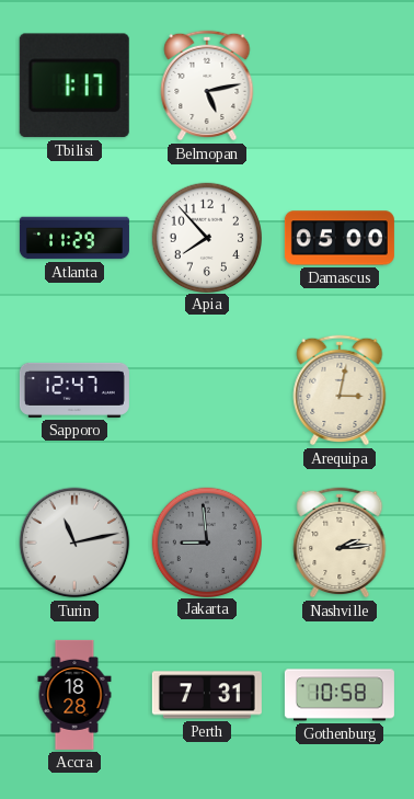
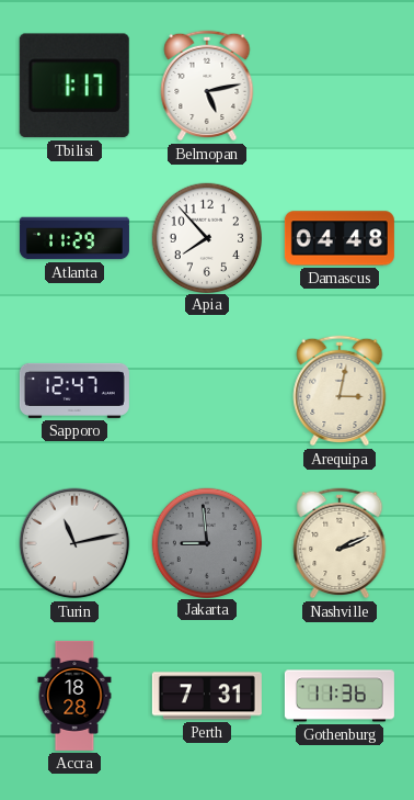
Damascus: 05:00 -> 04:48
Nashville: 2:14 -> 2:11
Gothenburg: 10:58 -> 11:36
